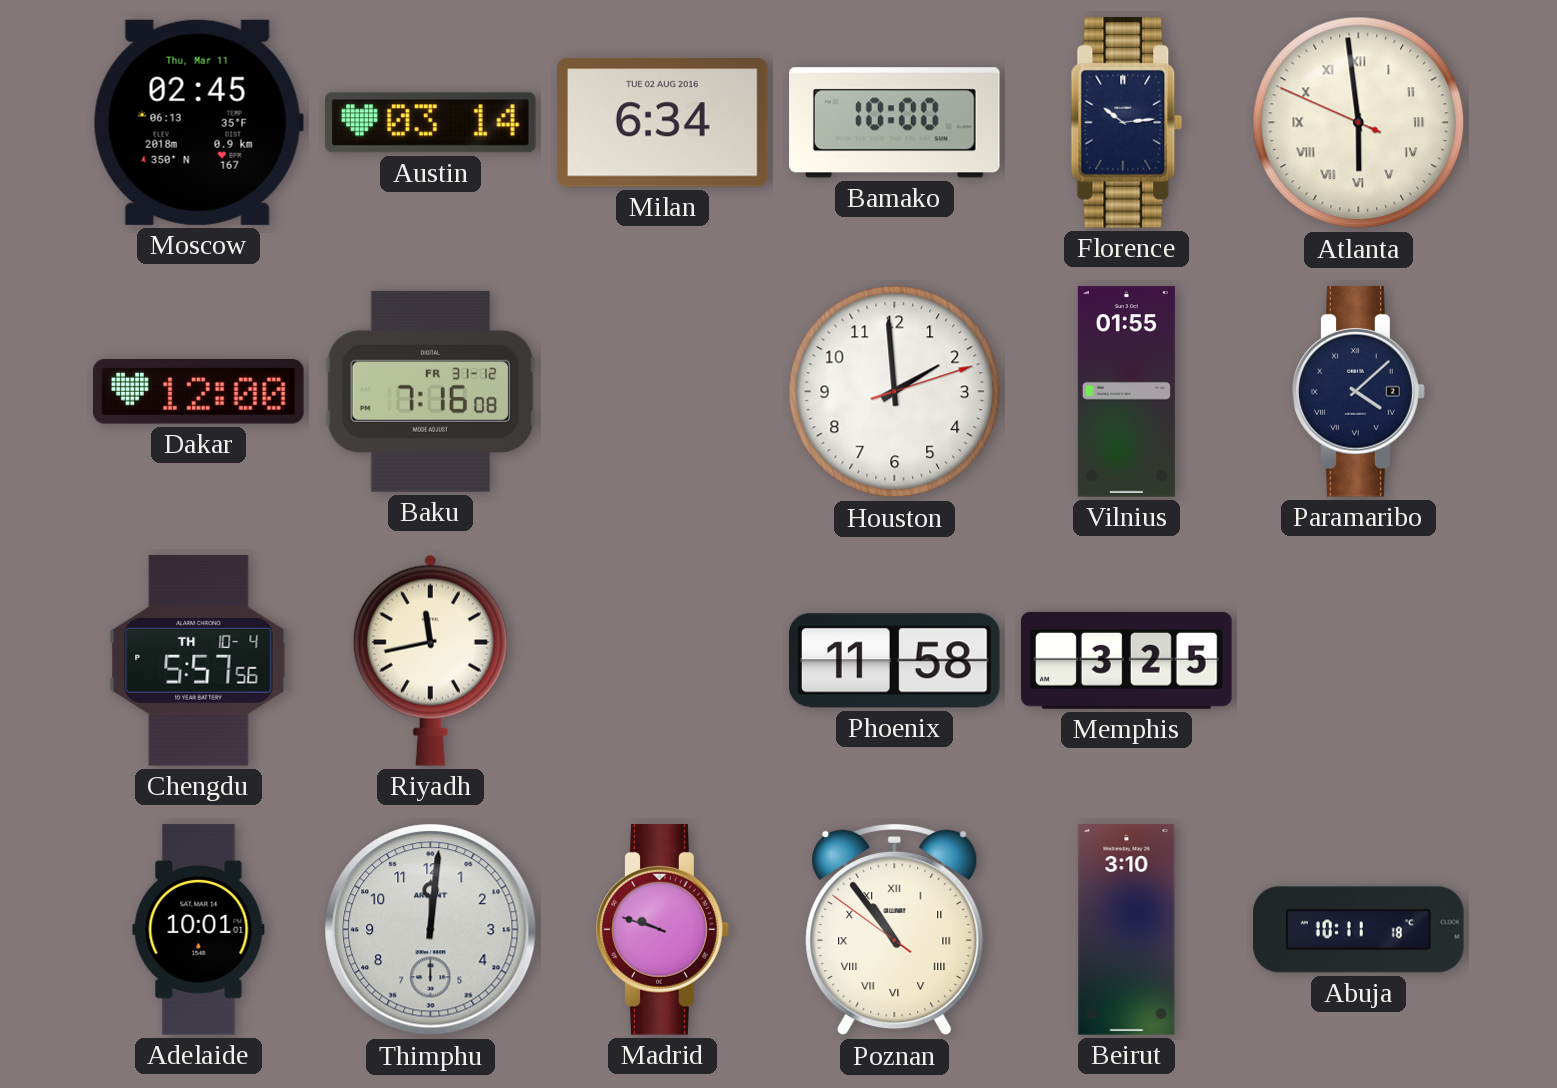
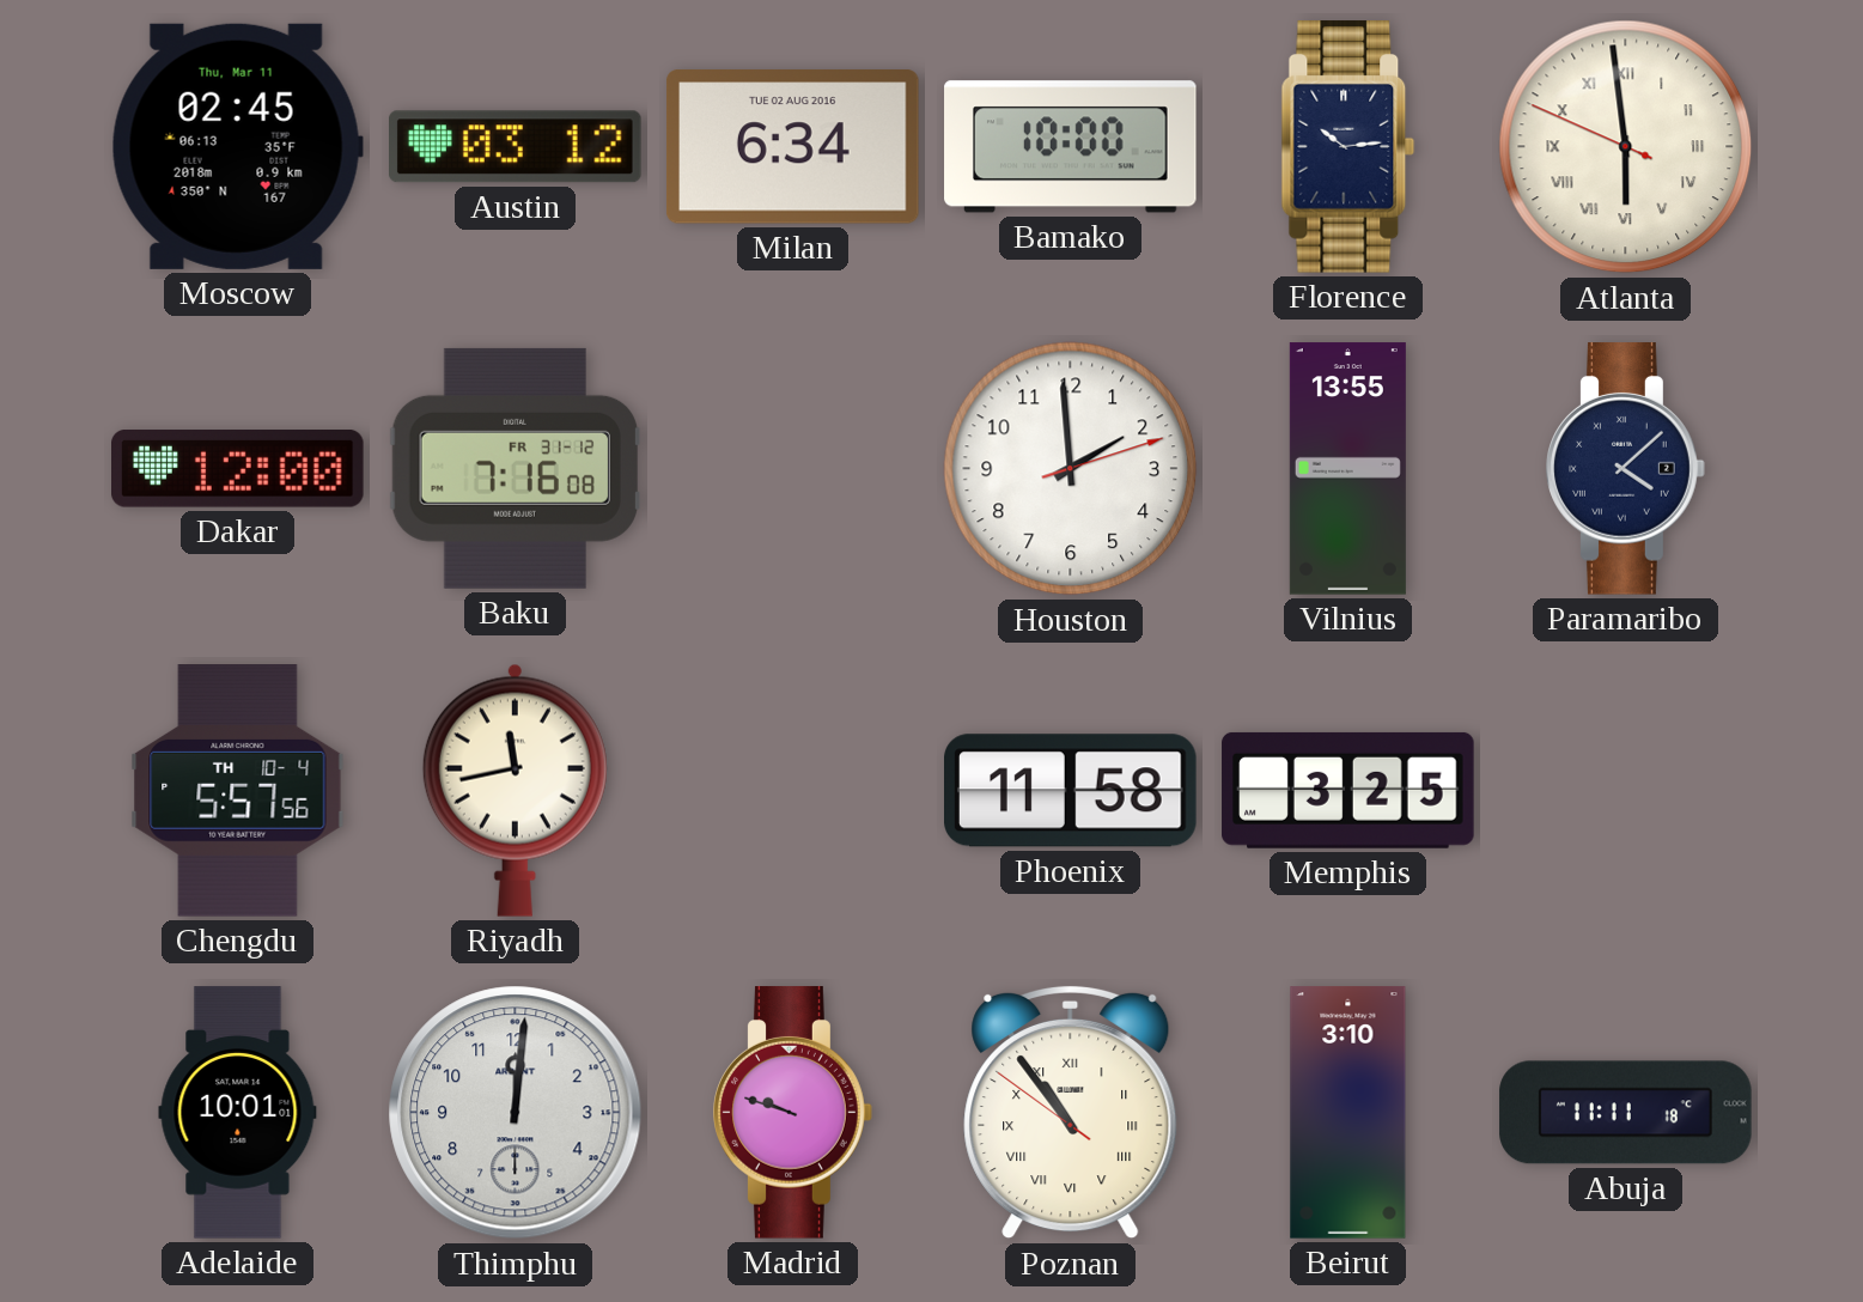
Austin: 03:14 -> 03:12
Vilnius: 01:55 -> 13:55
Abuja: 10:11 -> 11:11
